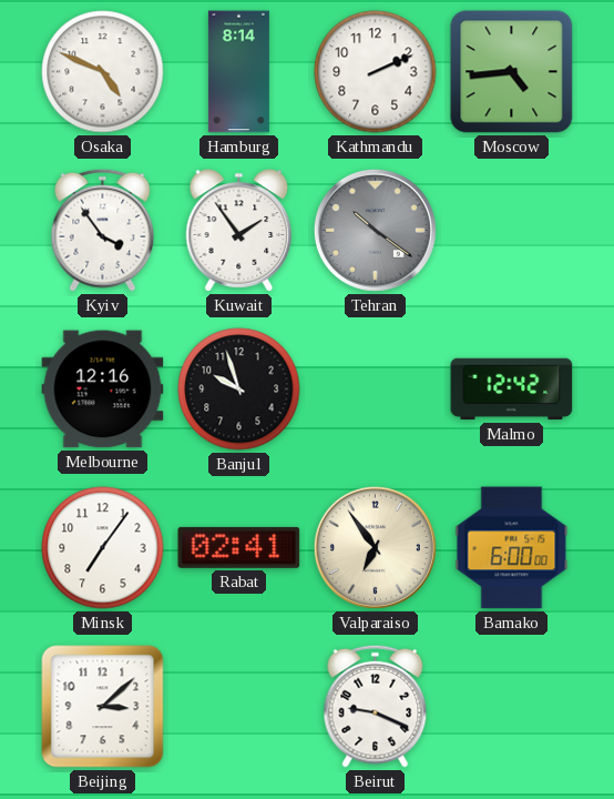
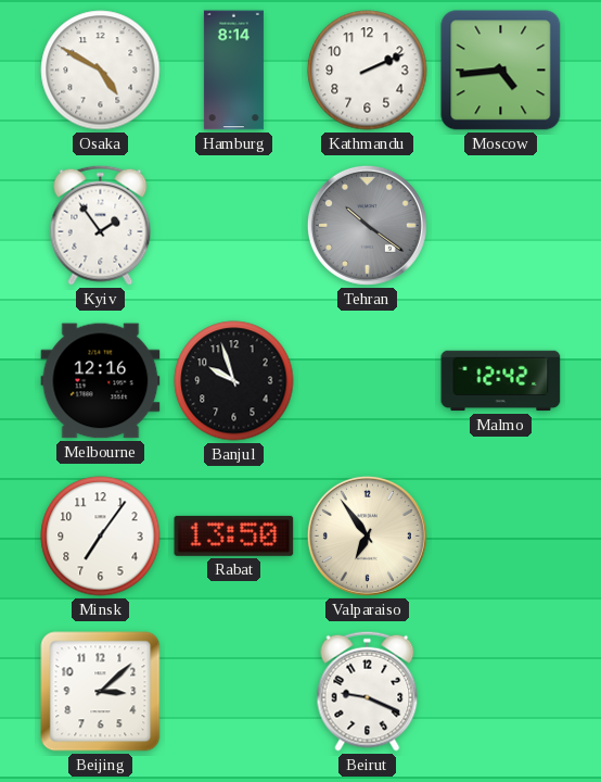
Osaka: 4:49 -> 4:50
Kyiv: 3:54 -> 1:54
Kuwait: 1:54 -> none
Rabat: 02:41 -> 13:50
Bamako: 6:00 -> none
